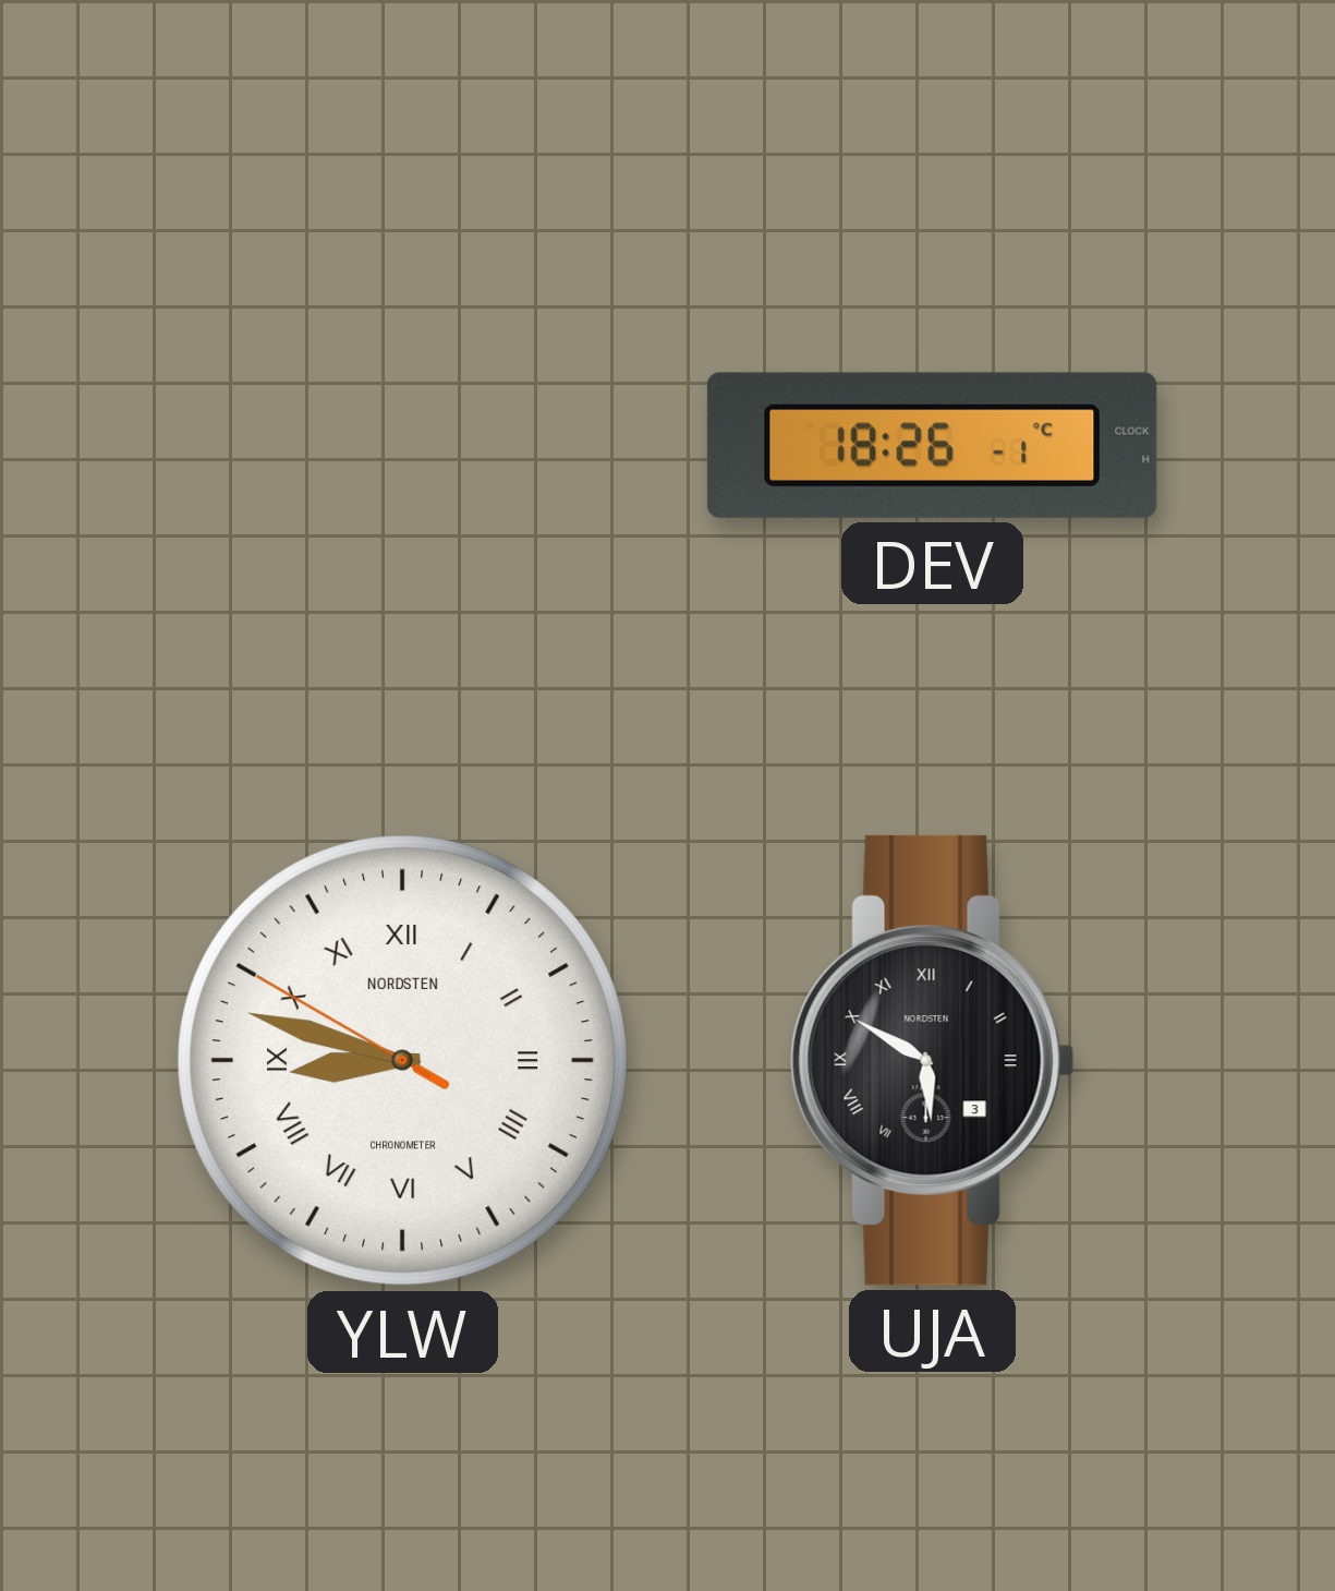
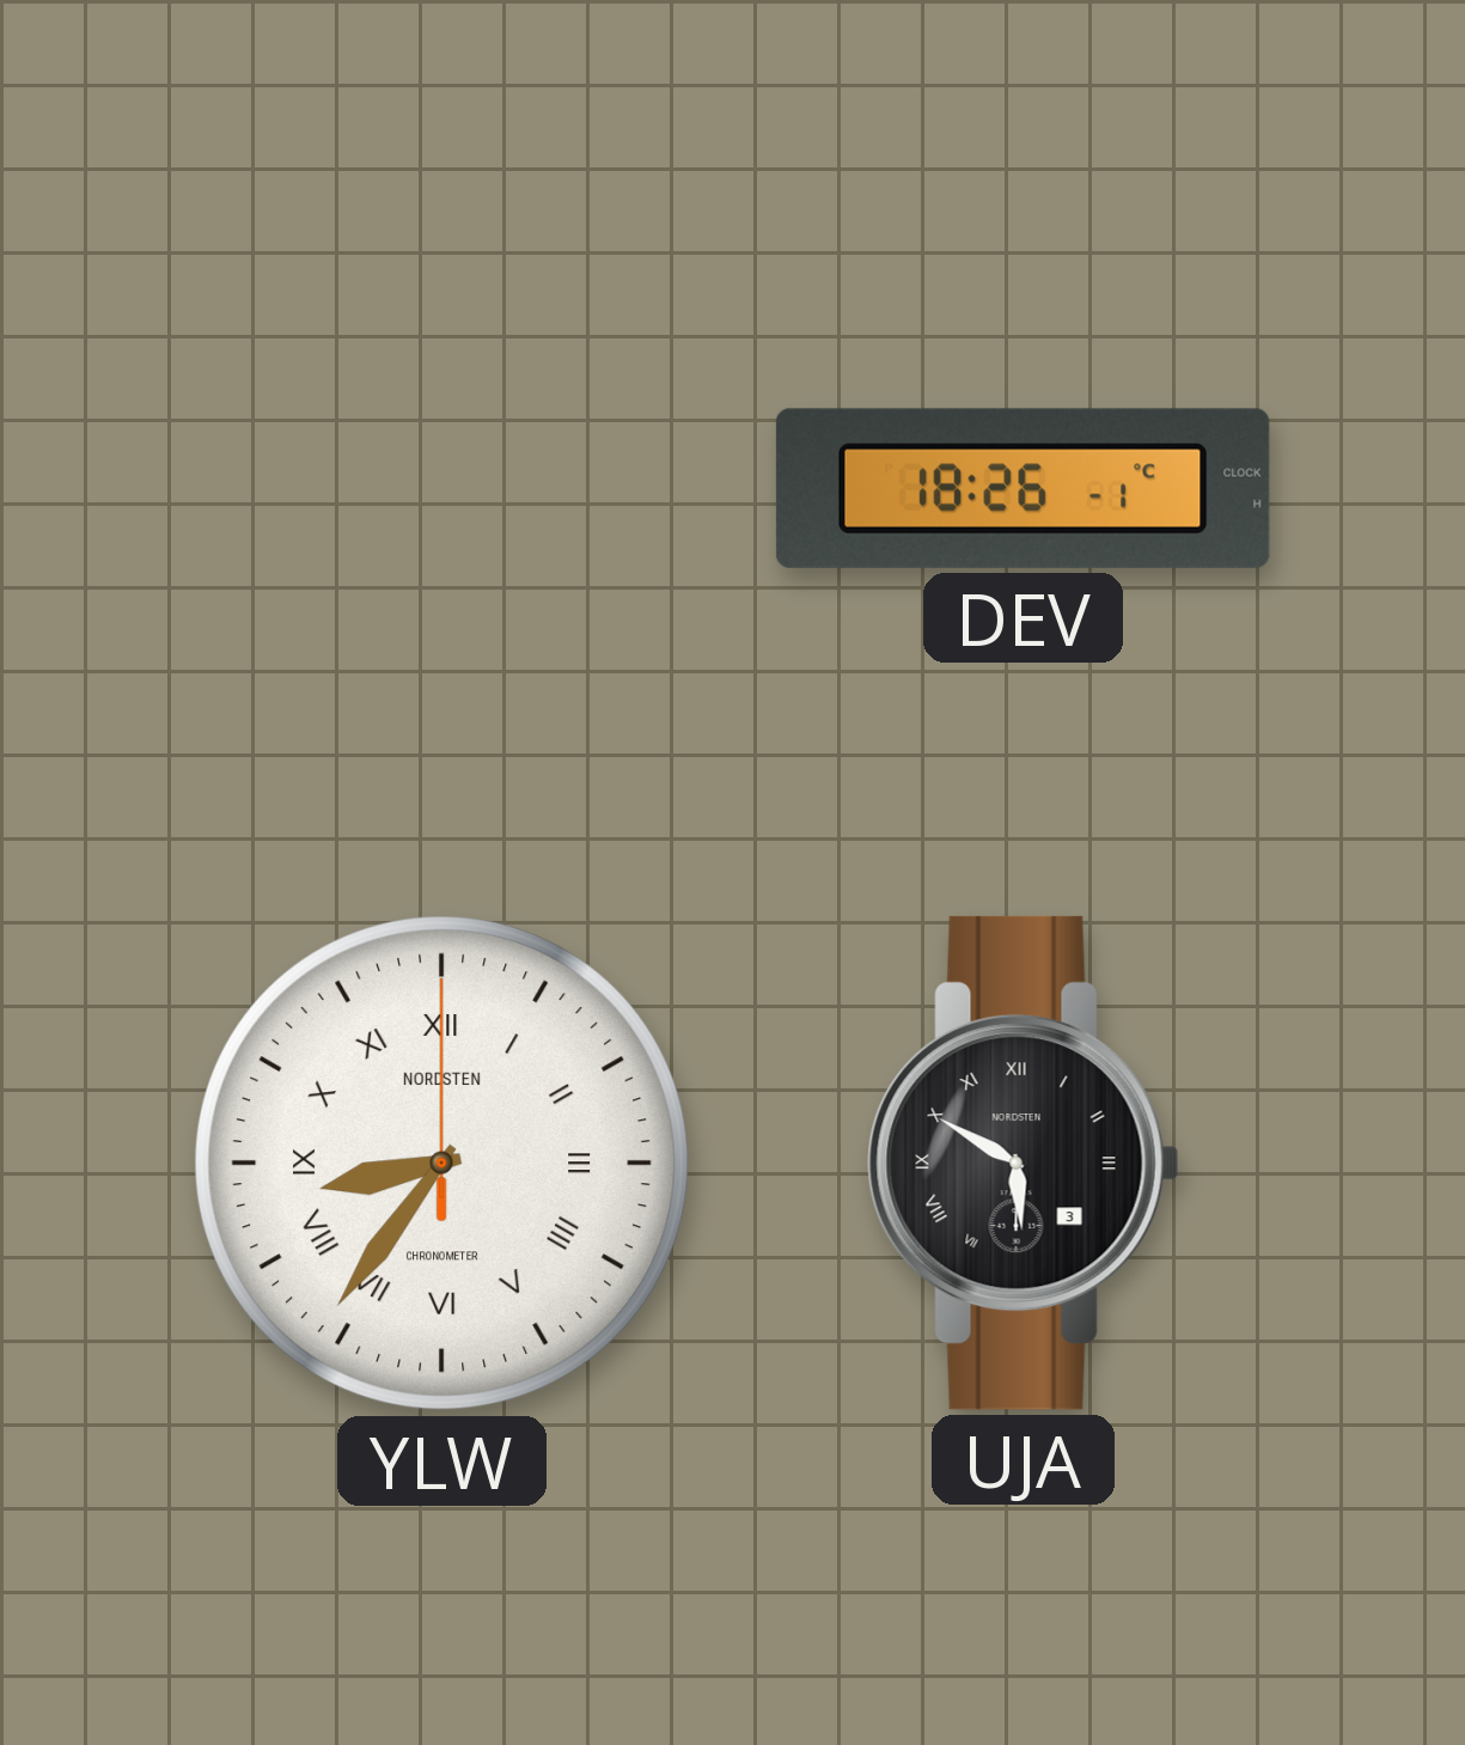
YLW: 8:47 -> 8:36
